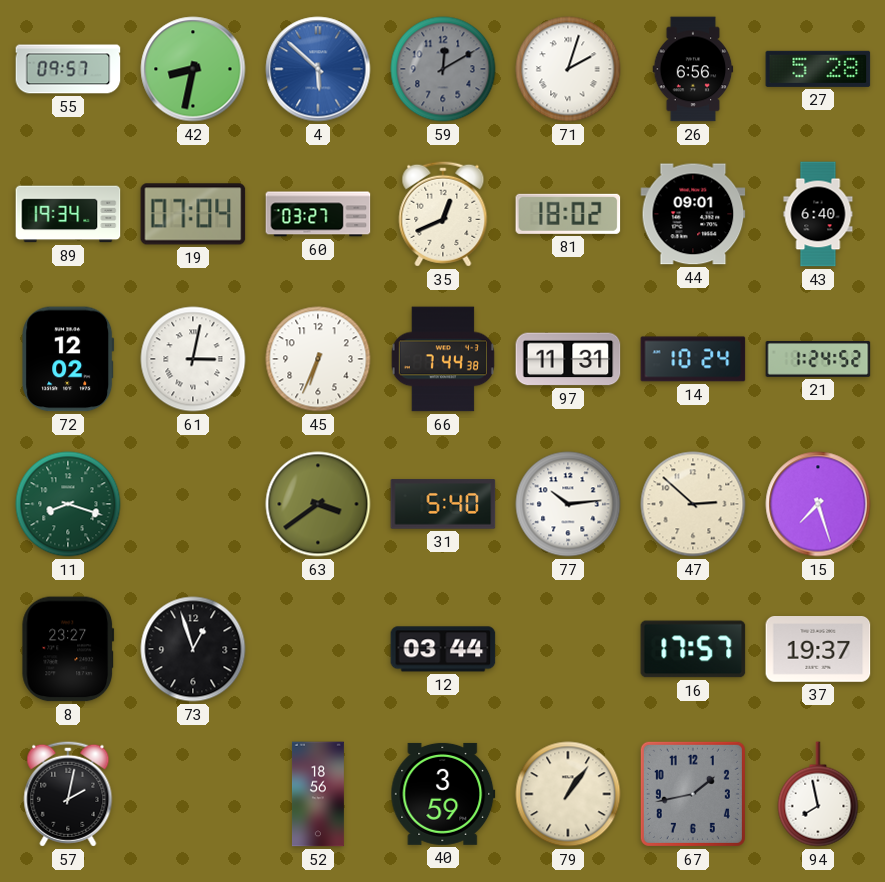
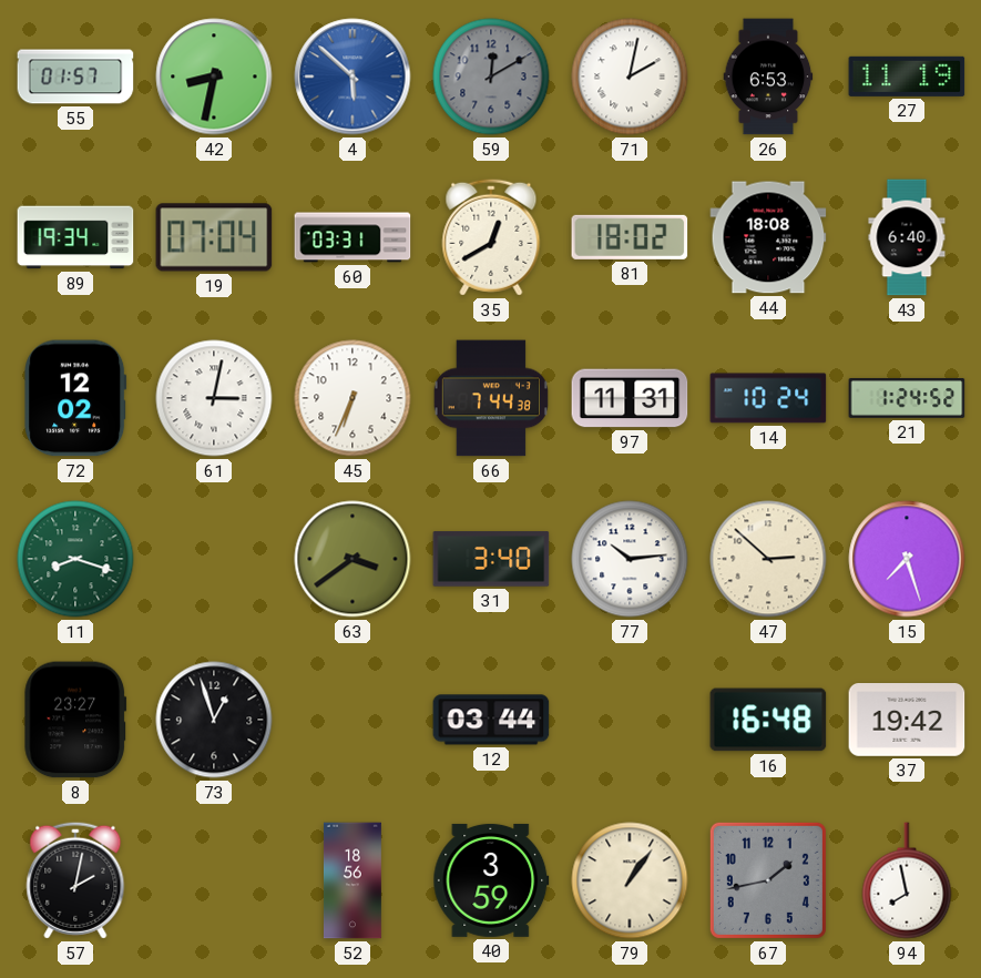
55: 09:57 -> 01:57
71: 2:03 -> 2:02
26: 6:56 -> 6:53
27: 5:28 -> 11:19
60: 03:27 -> 03:31
35: 12:41 -> 12:40
44: 09:01 -> 18:08
31: 5:40 -> 3:40
16: 17:57 -> 16:48
37: 19:37 -> 19:42
